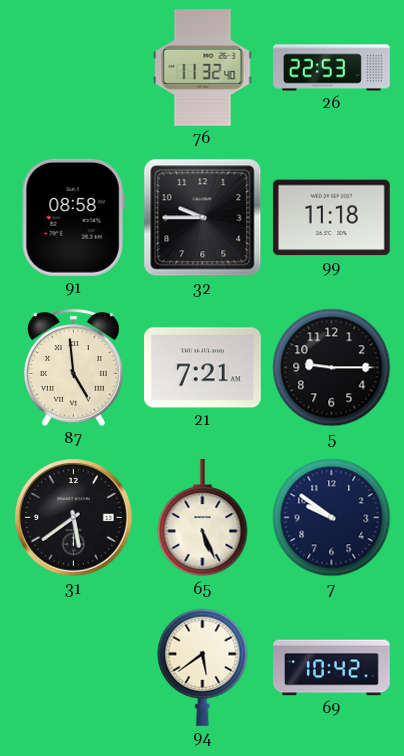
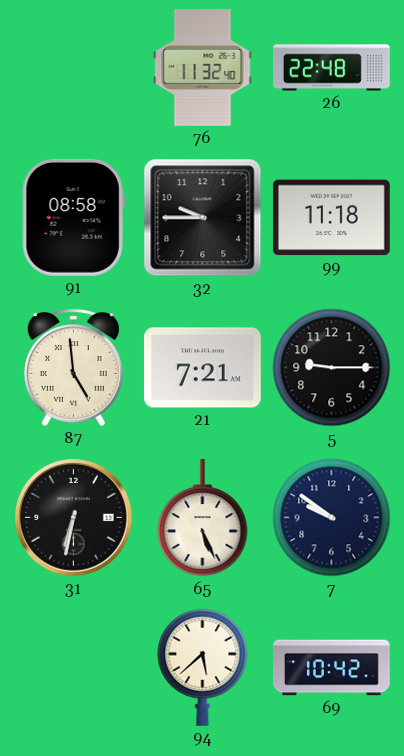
26: 22:53 -> 22:48
31: 5:39 -> 6:32
94: 5:39 -> 5:38
